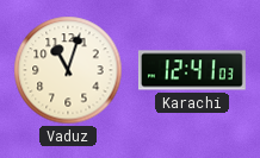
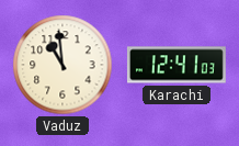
Vaduz: 11:03 -> 10:59
